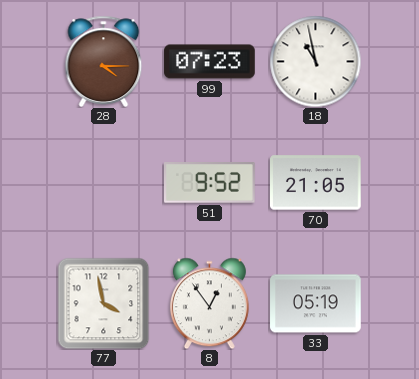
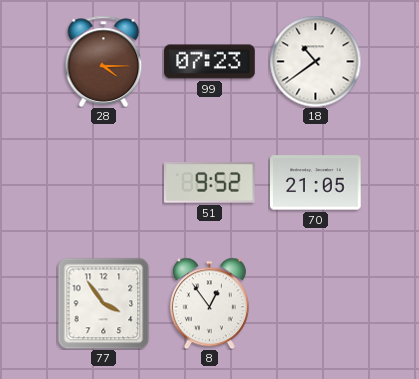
18: 10:58 -> 10:39
77: 3:58 -> 3:54
33: 05:19 -> none
